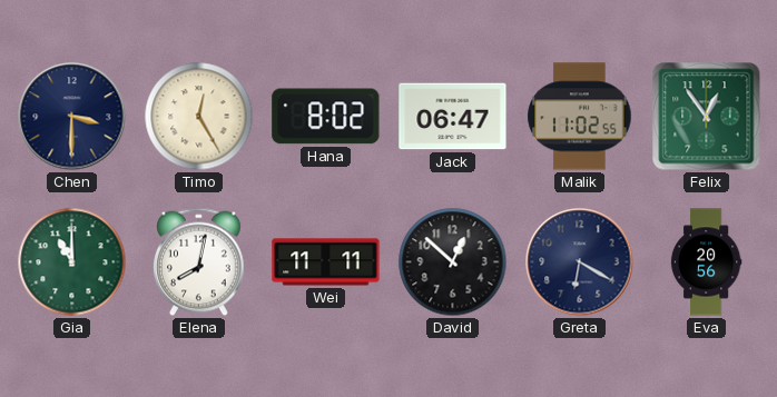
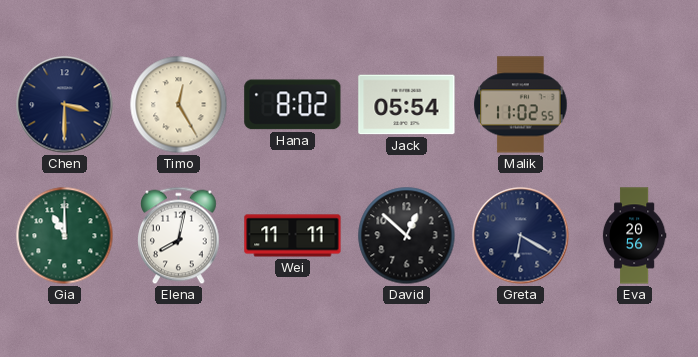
Jack: 06:47 -> 05:54
Felix: 12:54 -> none
